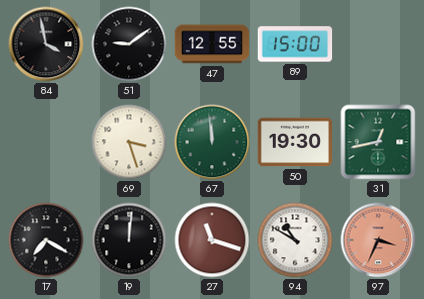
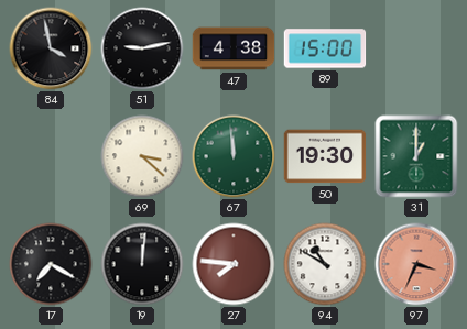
51: 9:09 -> 9:13
47: 12:55 -> 4:38
69: 3:27 -> 3:22
31: 12:43 -> 1:00
27: 11:18 -> 7:46
